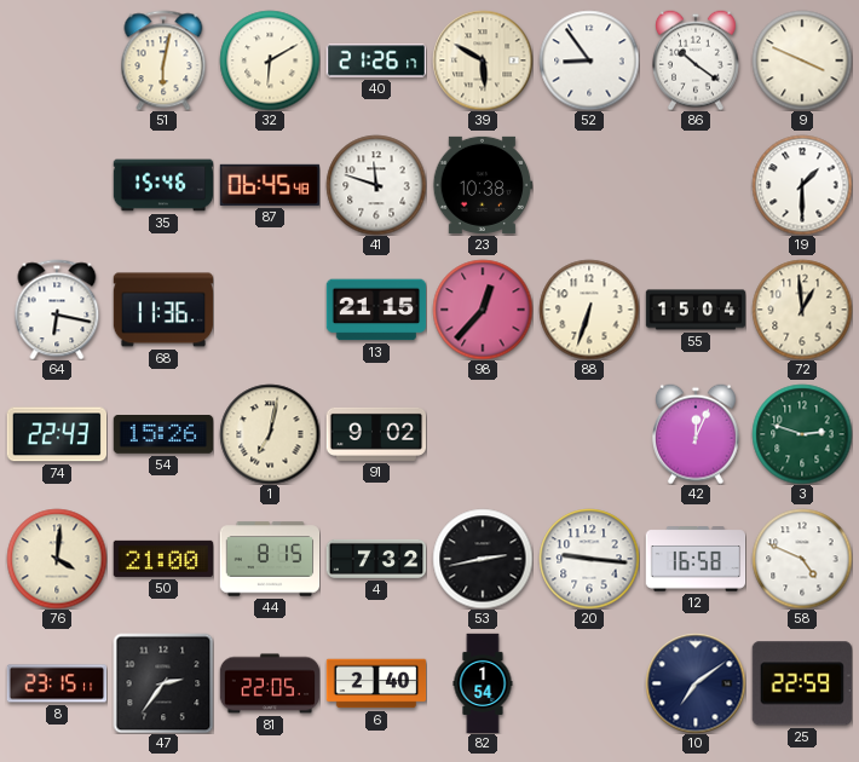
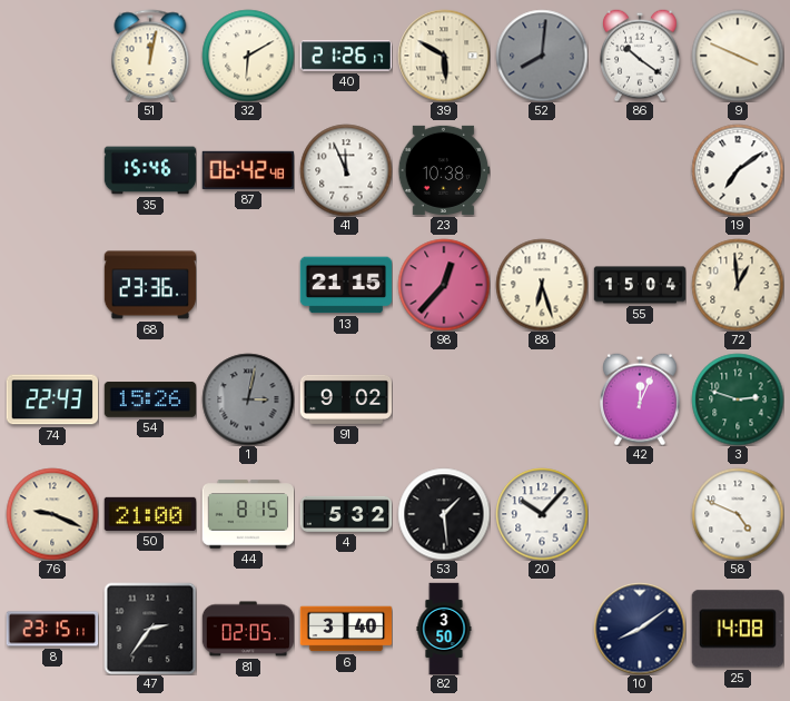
51: 6:02 -> 12:02
52: 8:54 -> 8:01
52 dial: white -> grey
87: 06:45 -> 06:42
41: 11:48 -> 11:56
19: 1:30 -> 7:09
64: 6:17 -> none
68: 11:36 -> 23:36
88: 6:33 -> 6:27
1: 7:02 -> 3:02
1 dial: cream -> grey
76: 4:01 -> 9:19
4: 7:32 -> 5:32
53: 2:43 -> 1:29
20: 9:16 -> 10:07
12: 16:58 -> none
81: 22:05 -> 02:05
6: 2:40 -> 3:40
82: 1:54 -> 3:50
10: 7:09 -> 8:09
25: 22:59 -> 14:08
